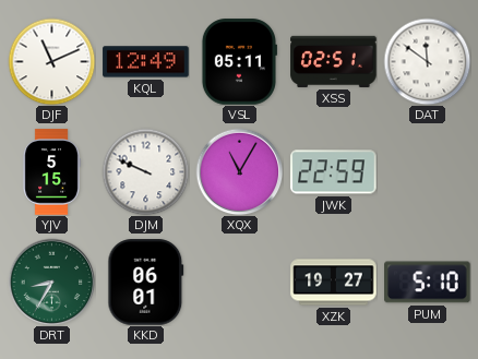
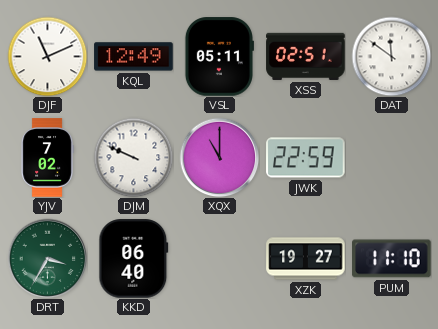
YJV: 5:15 -> 7:02
XQX: 11:05 -> 11:00
DRT: 8:35 -> 3:35
KKD: 06:01 -> 06:40
PUM: 5:10 -> 11:10
